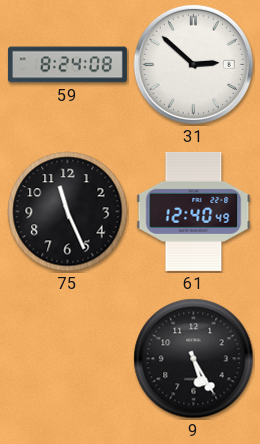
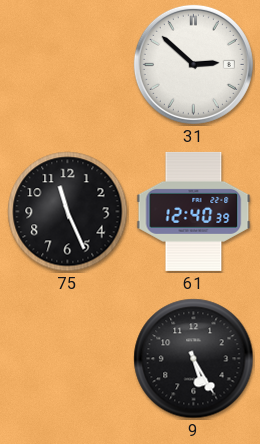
59: 8:24 -> none
61: 12:40:49 -> 12:40:39
